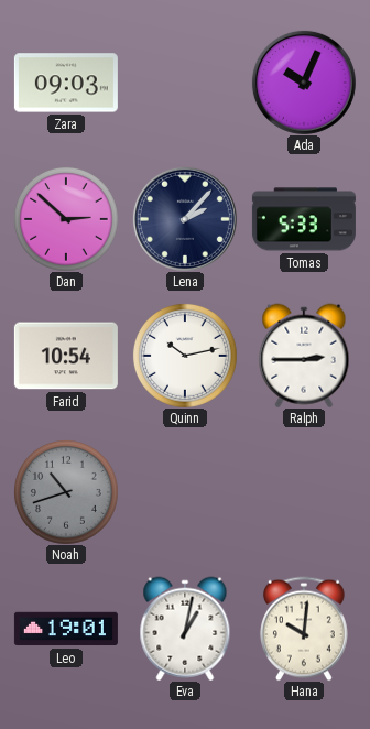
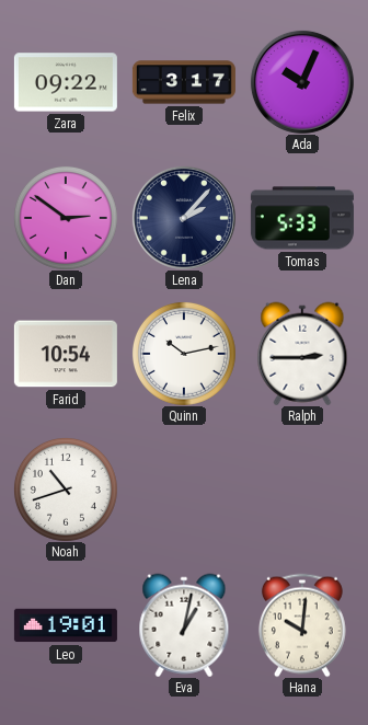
Zara: 09:03 -> 09:22
Felix: none -> 3:17
Dan: 2:52 -> 2:51
Noah dial: grey -> white
